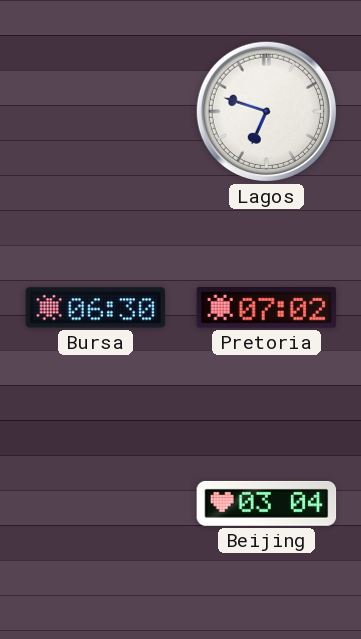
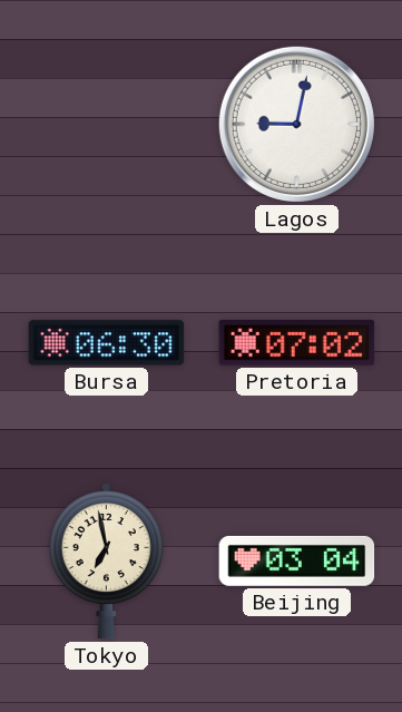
Lagos: 6:48 -> 9:02
Tokyo: none -> 6:58
